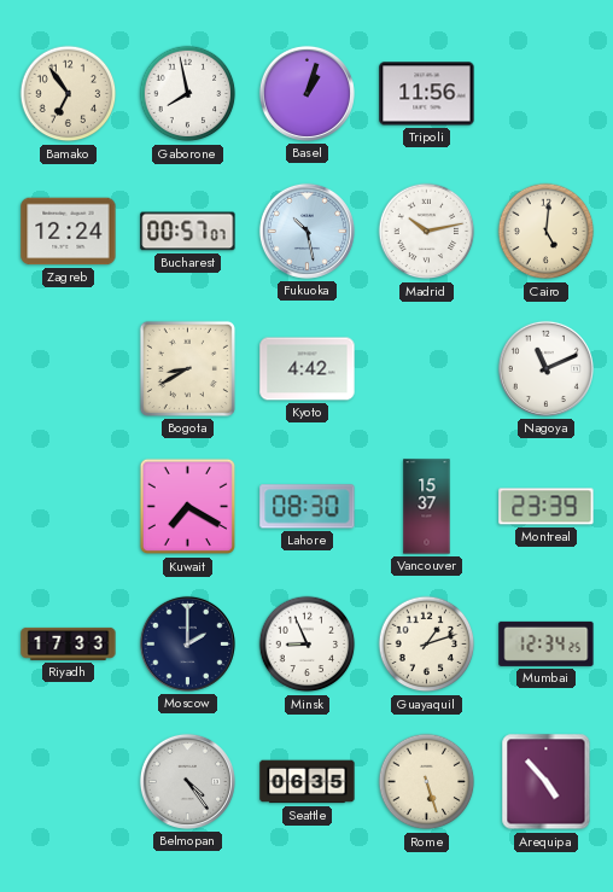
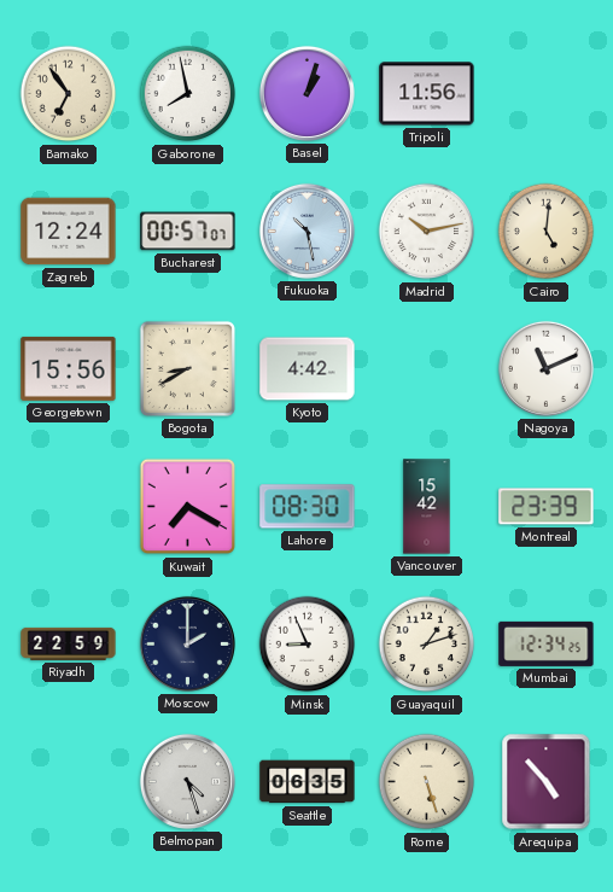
Georgetown: none -> 15:56
Vancouver: 15:37 -> 15:42
Riyadh: 17:33 -> 22:59
Belmopan: 4:24 -> 4:27
